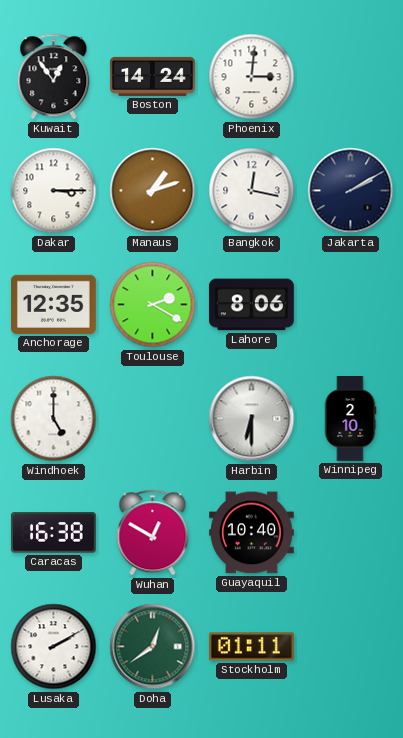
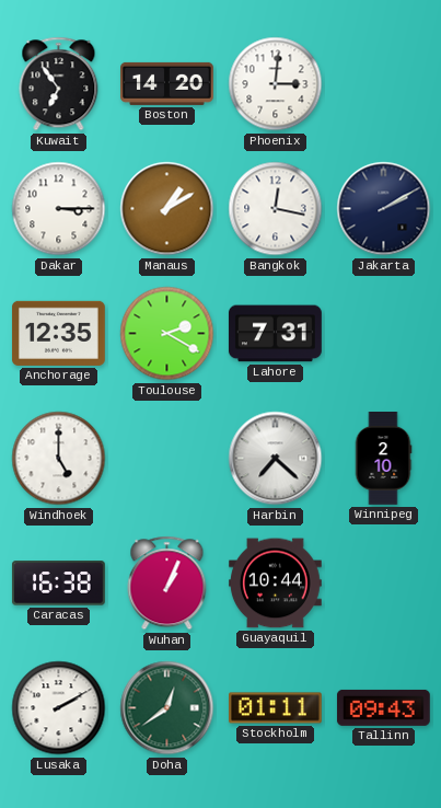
Kuwait: 12:54 -> 6:54
Boston: 14:24 -> 14:20
Manaus: 1:12 -> 1:10
Lahore: 8:06 -> 7:31
Harbin: 6:30 -> 7:22
Wuhan: 12:50 -> 1:04
Guayaquil: 10:40 -> 10:44
Tallinn: none -> 09:43
